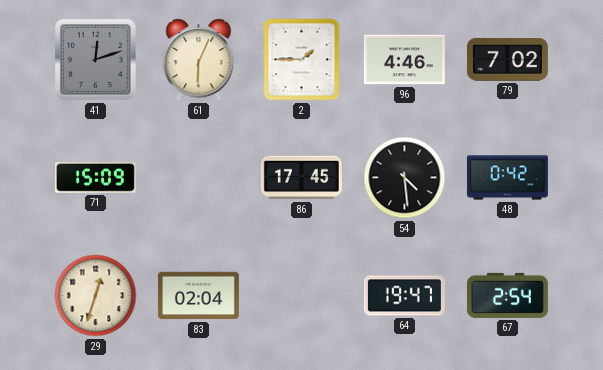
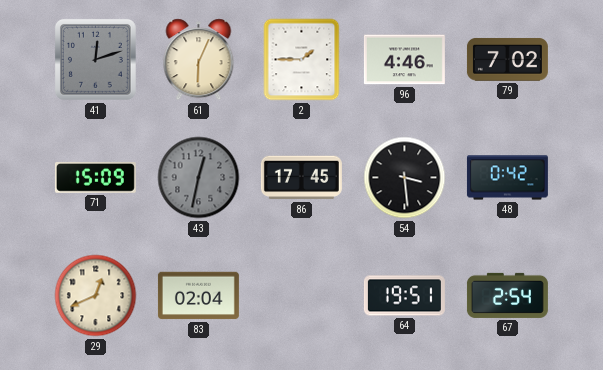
43: none -> 12:32
54: 4:29 -> 3:29
29: 12:33 -> 12:41
64: 19:47 -> 19:51
